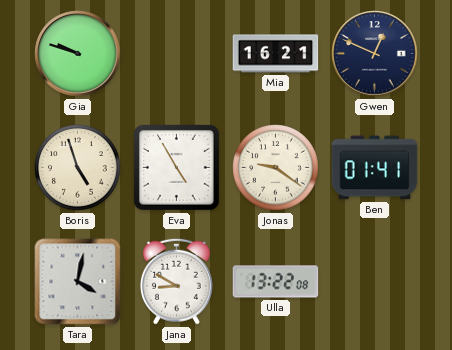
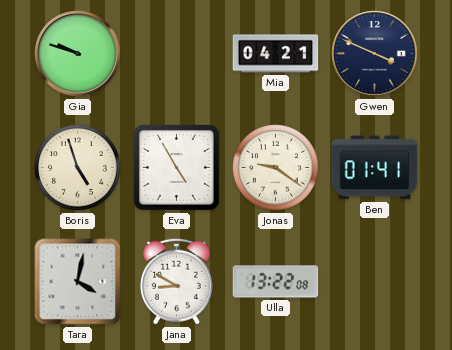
Mia: 16:21 -> 04:21
Gwen: 12:49 -> 3:49
